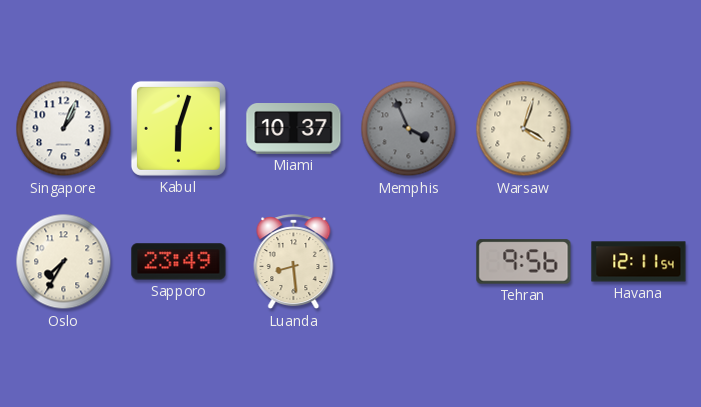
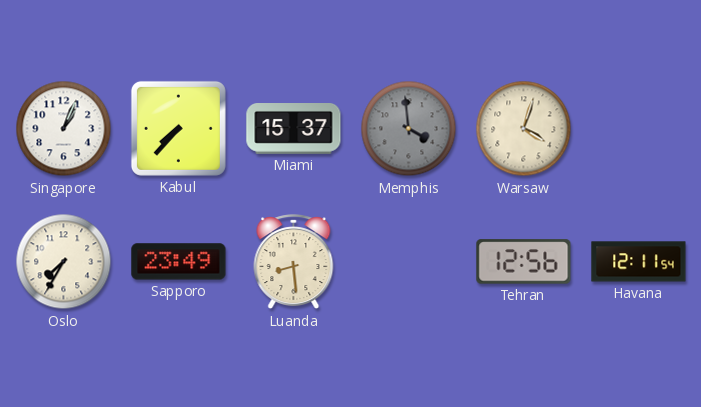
Kabul: 6:03 -> 7:37
Miami: 10:37 -> 15:37
Memphis: 3:56 -> 3:59
Tehran: 9:56 -> 12:56
